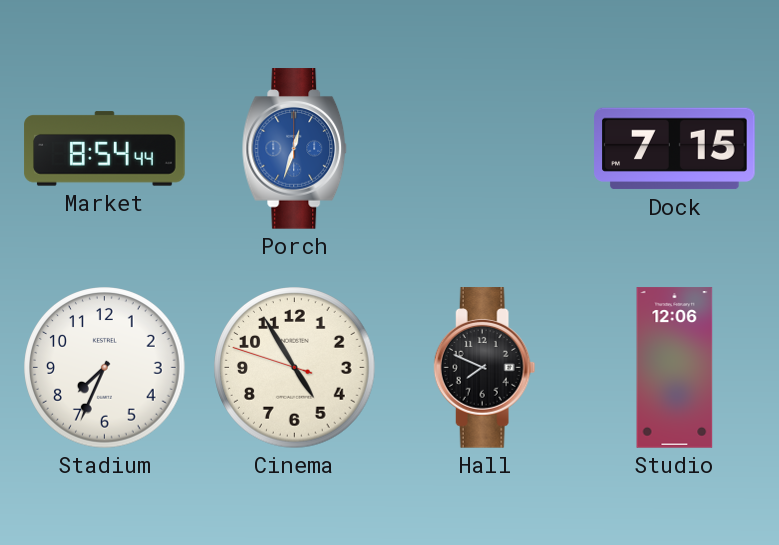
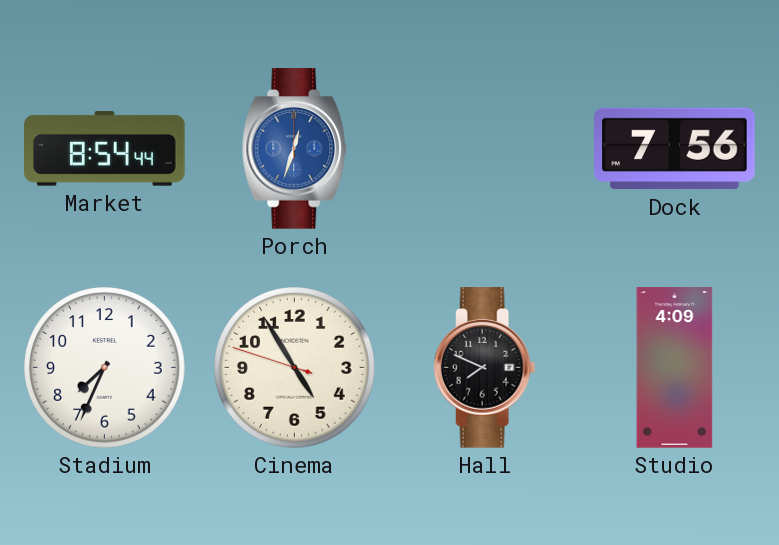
Dock: 7:15 -> 7:56
Studio: 12:06 -> 4:09
